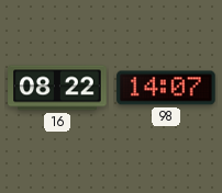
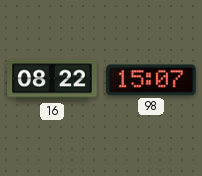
98: 14:07 -> 15:07
